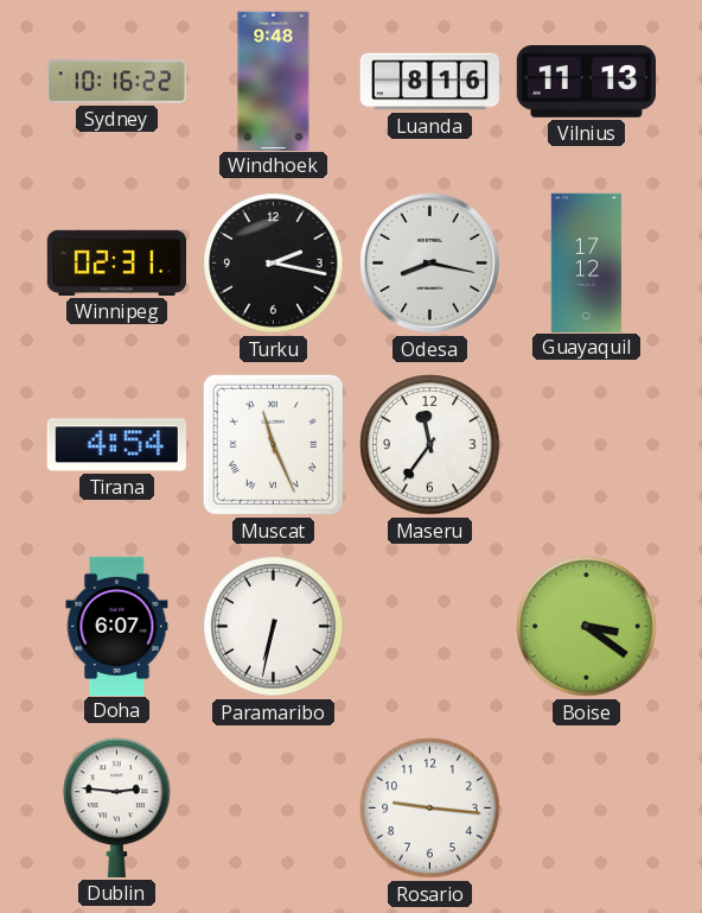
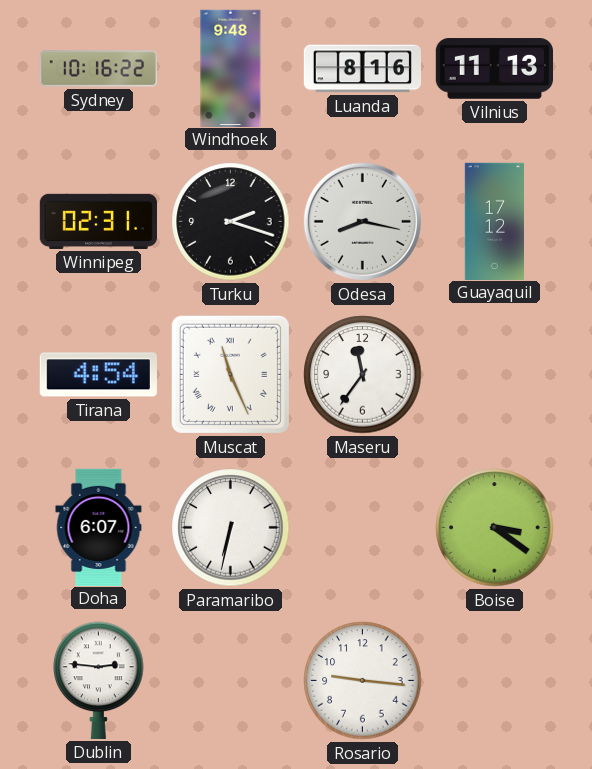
Turku: 2:17 -> 2:18
